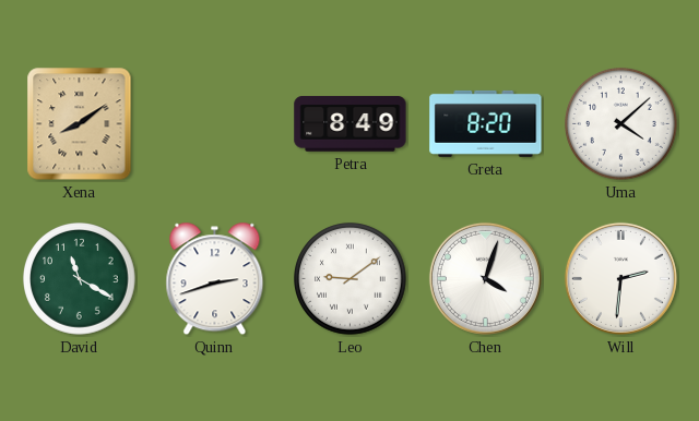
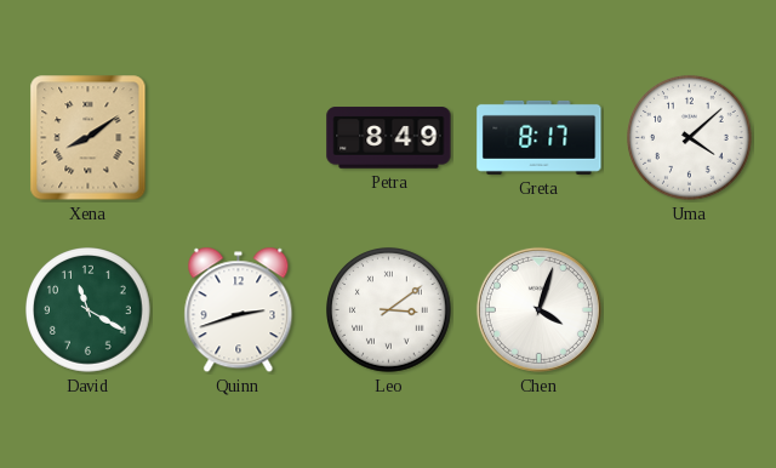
Greta: 8:20 -> 8:17
Leo: 9:09 -> 3:09
Will: 2:31 -> none
